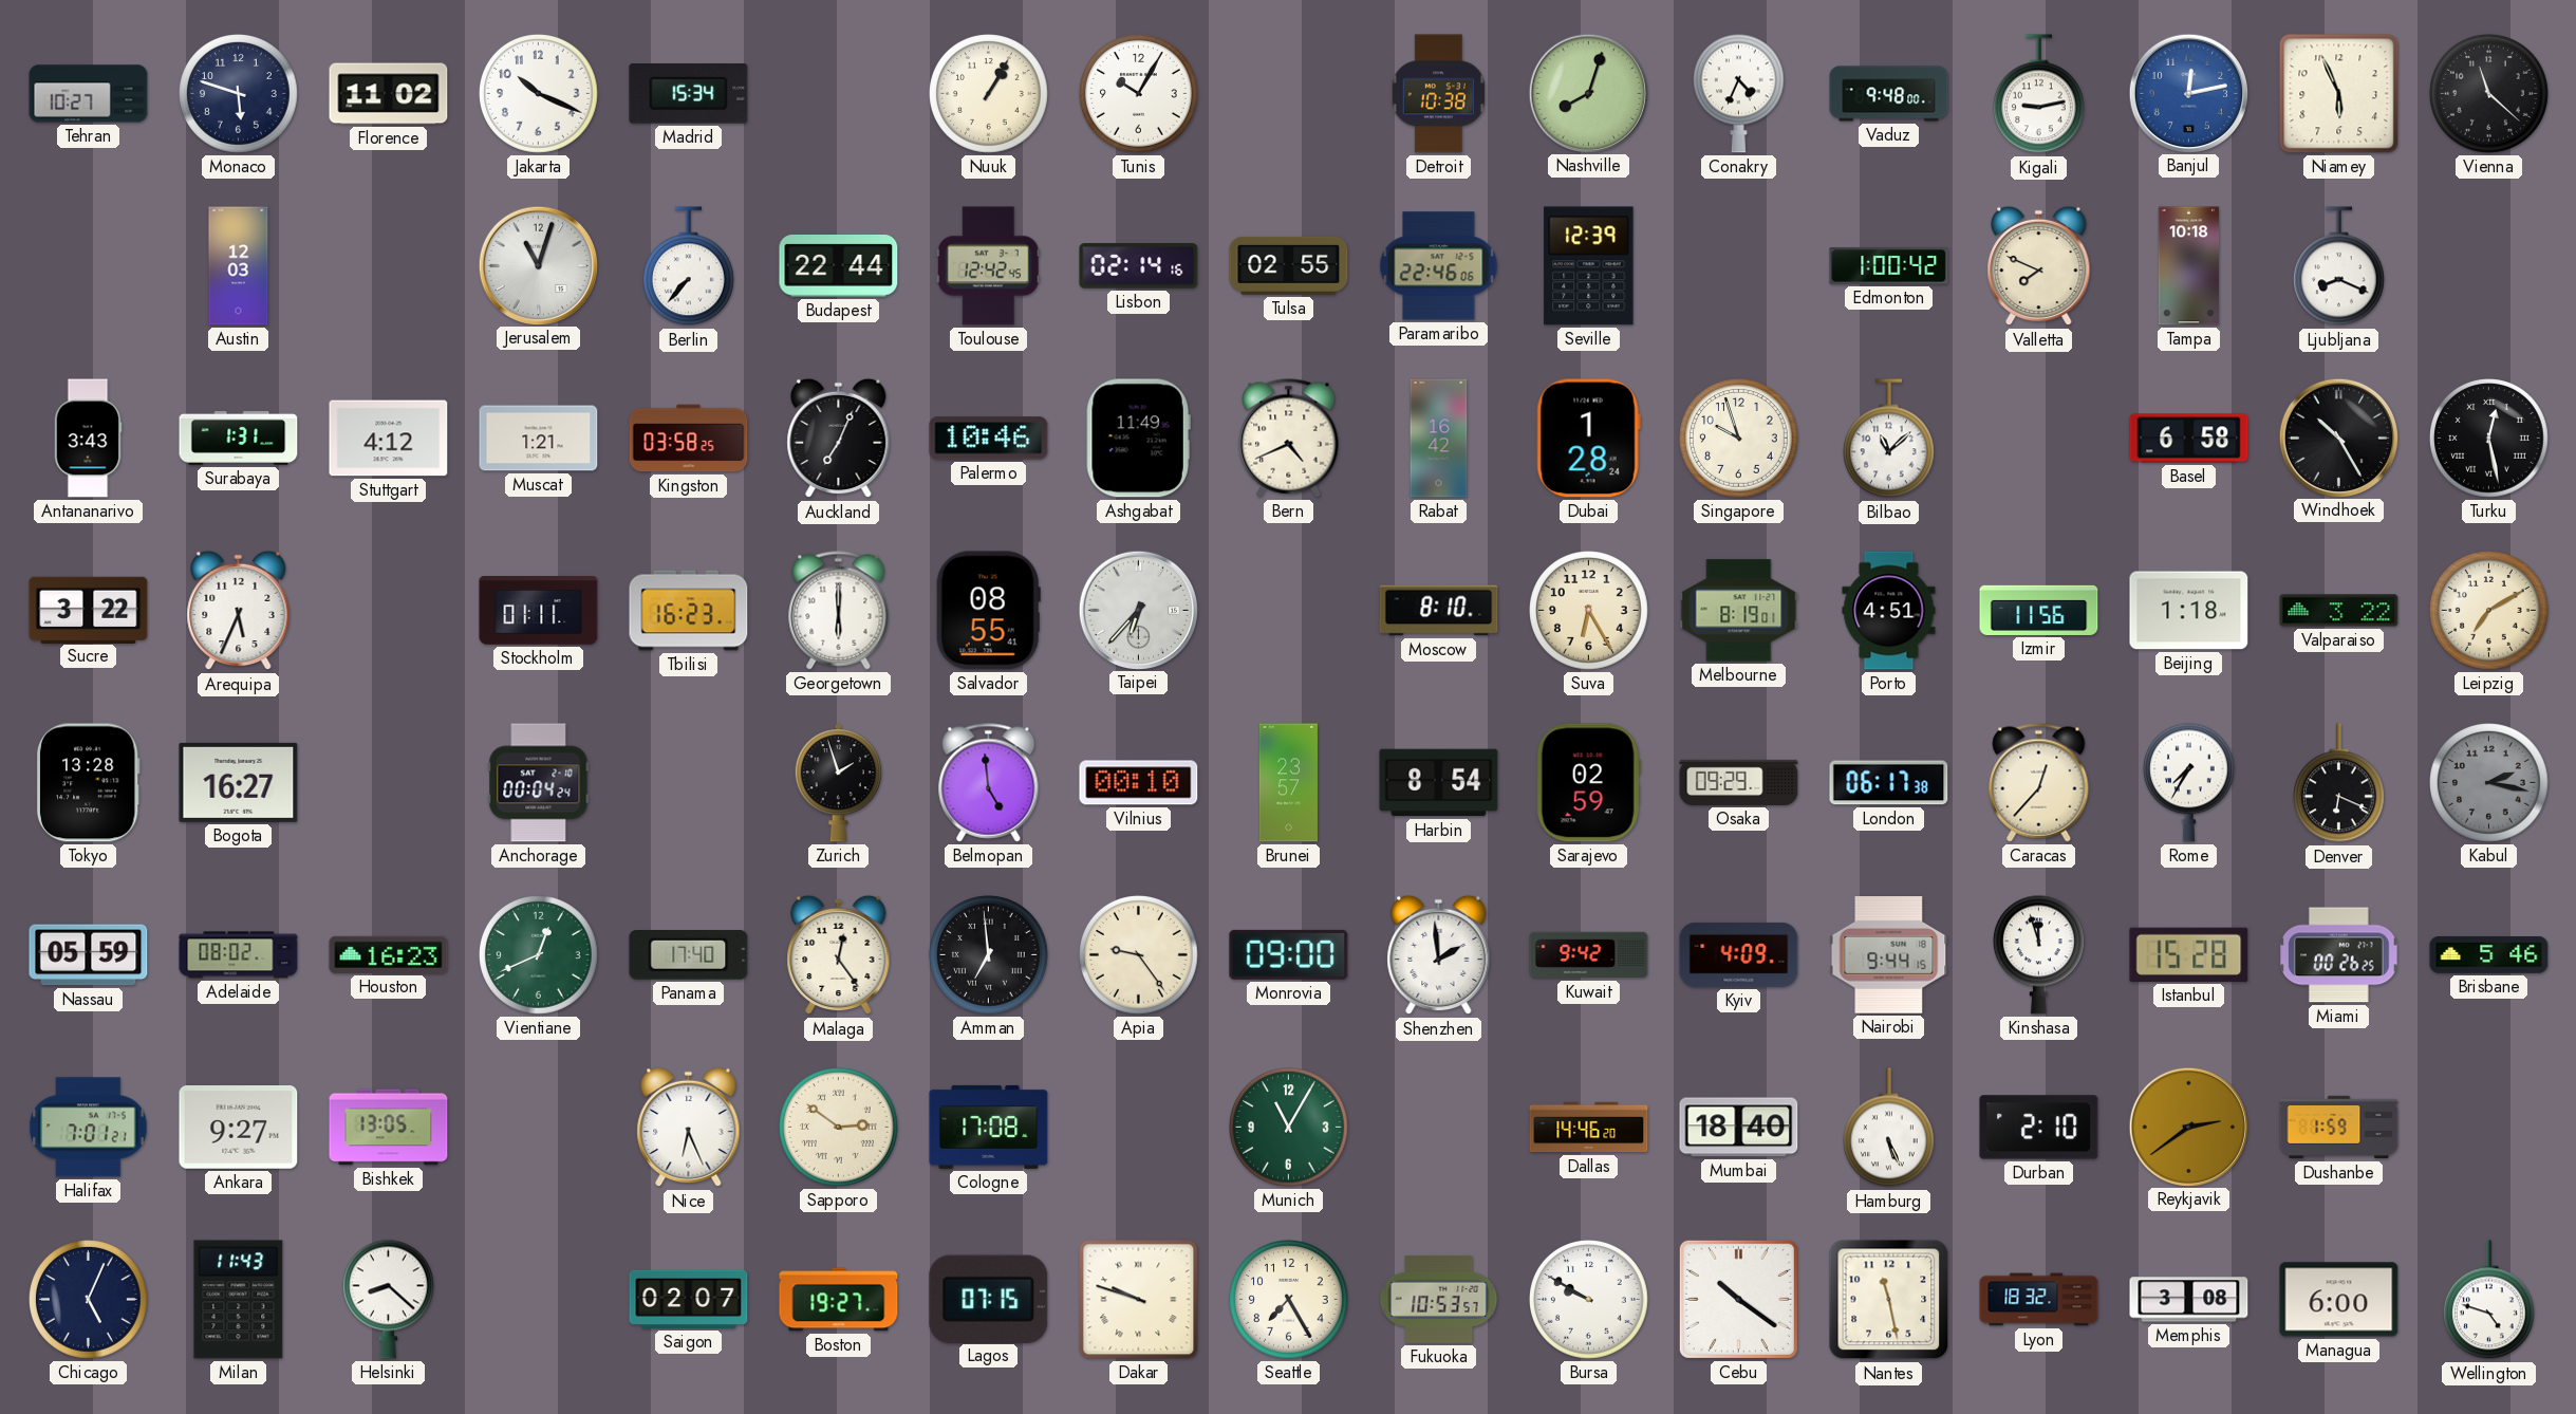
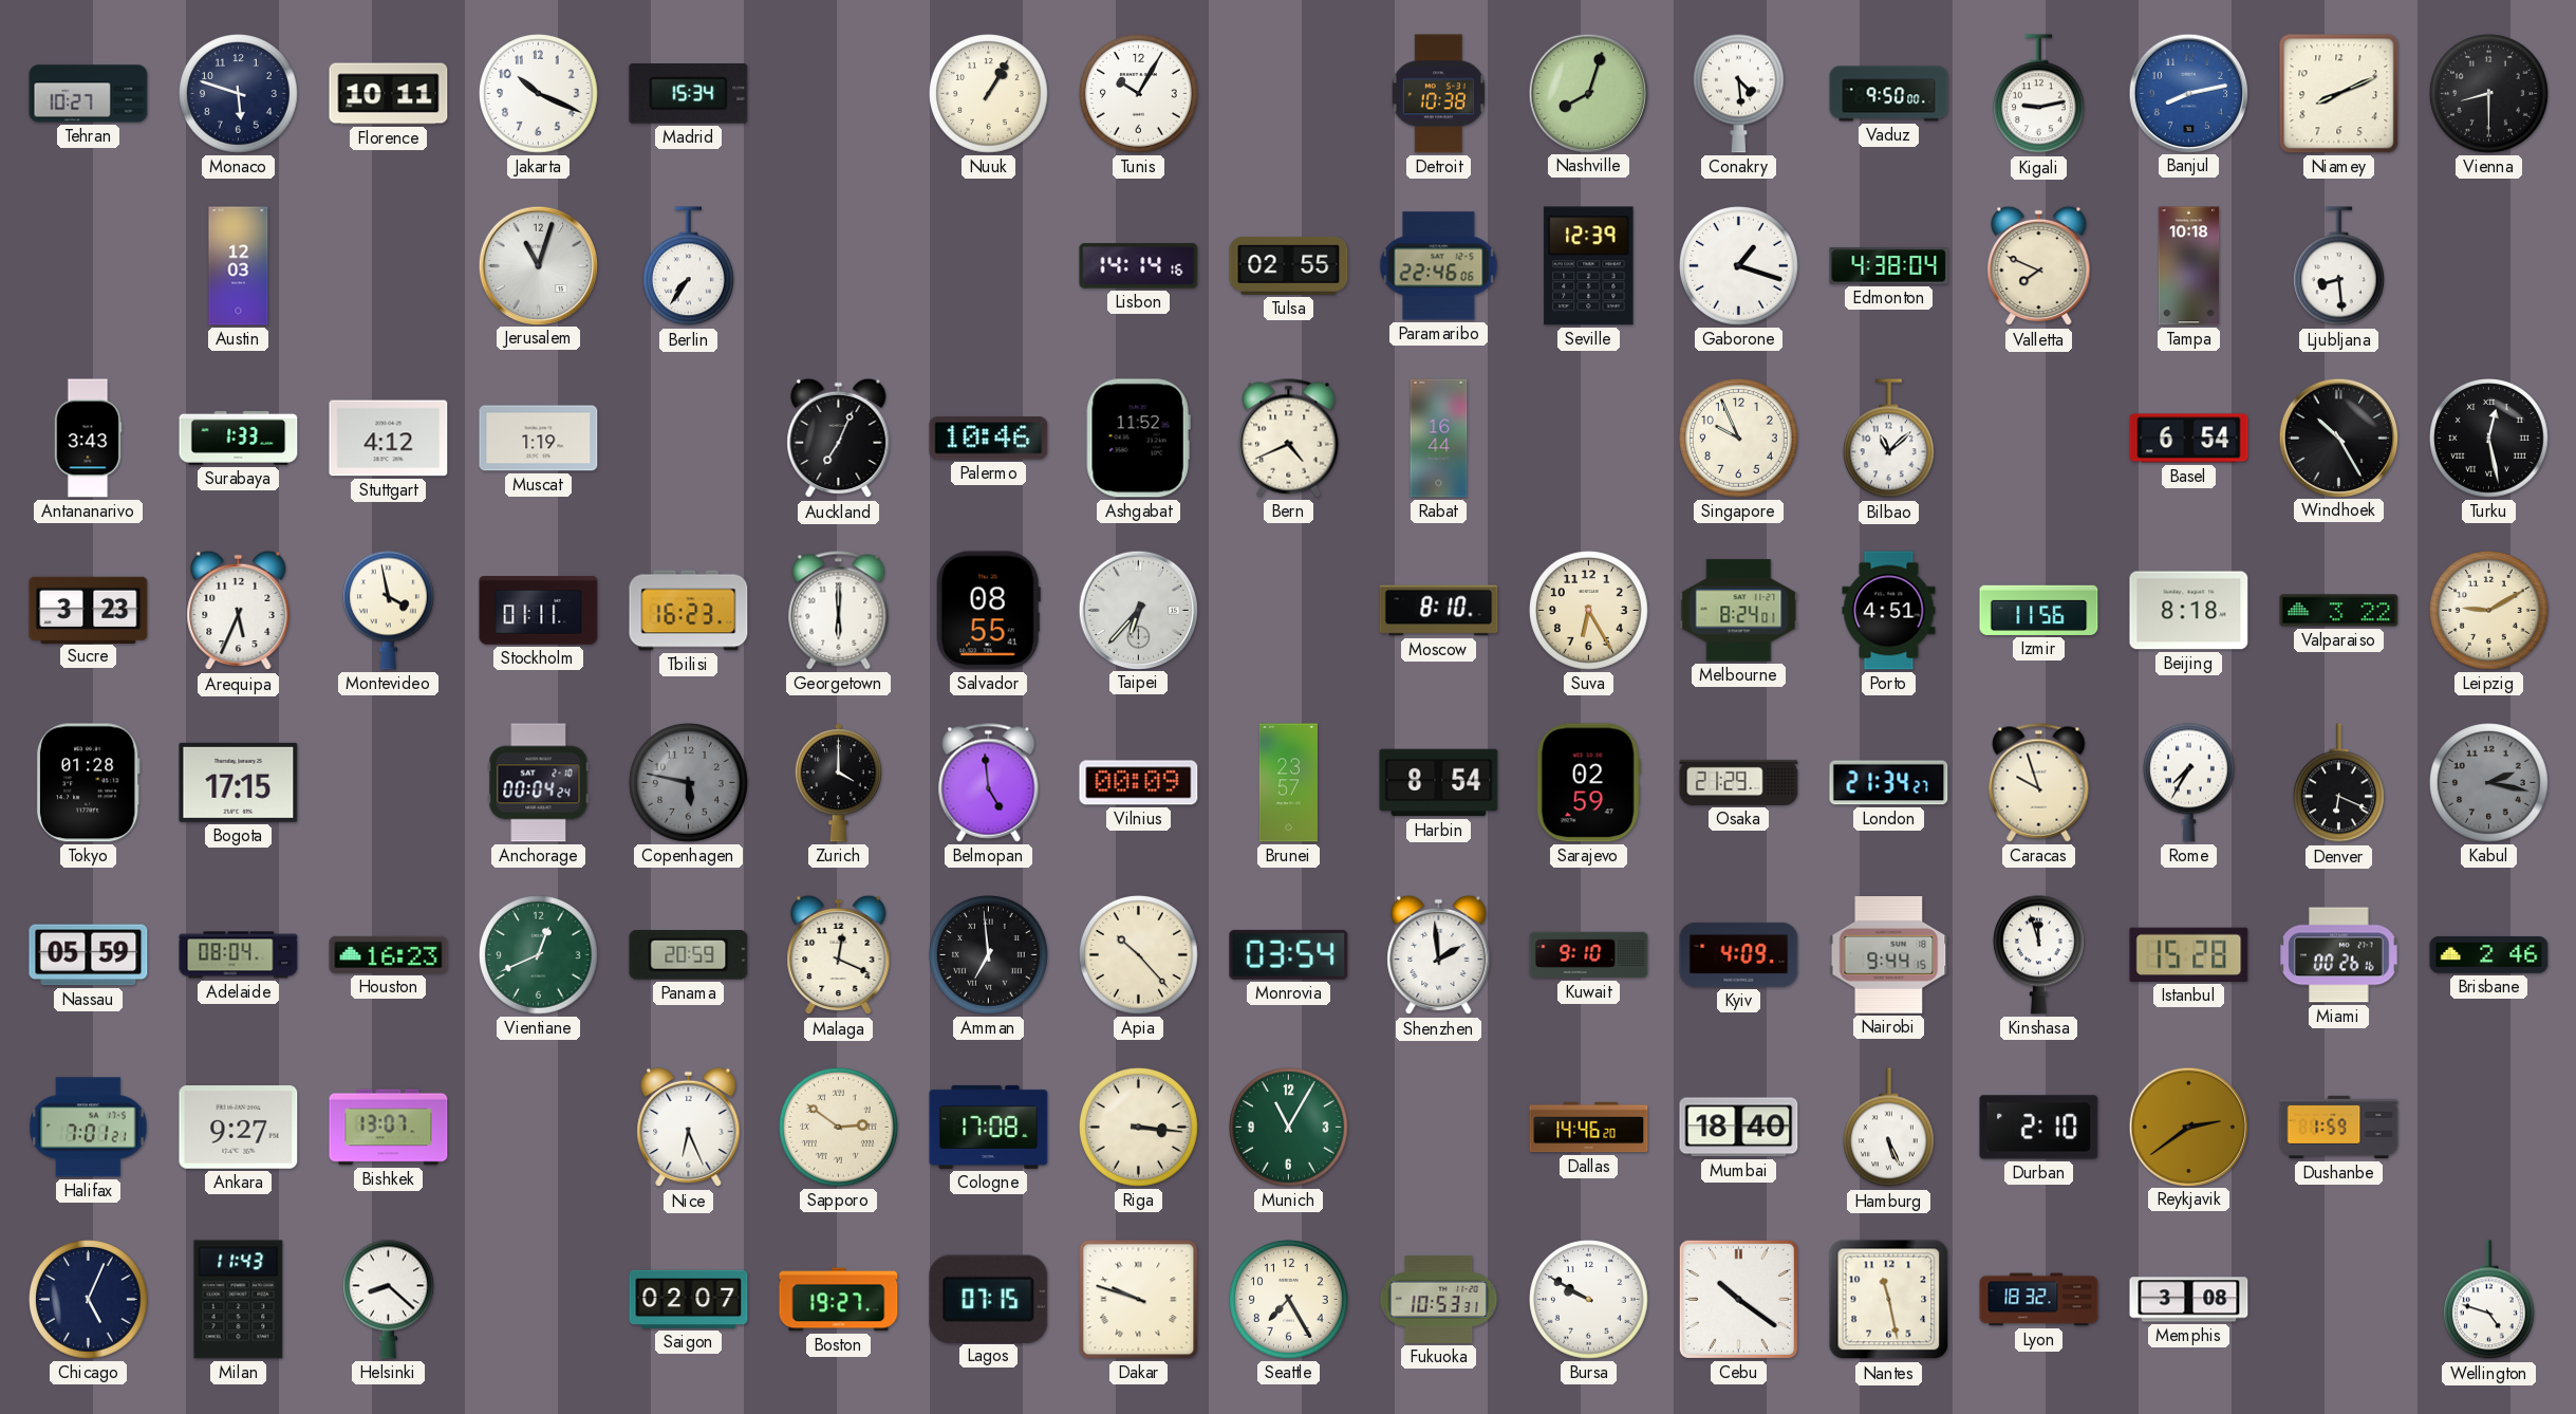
Florence: 11:02 -> 10:11
Conakry: 4:34 -> 4:29
Vaduz: 9:48 -> 9:50
Banjul: 12:13 -> 8:13
Niamey: 5:56 -> 8:11
Vienna: 11:22 -> 8:30
Berlin: 7:37 -> 7:36
Budapest: 22:44 -> none
Toulouse: 12:42 -> none
Lisbon: 02:14 -> 14:14
Gaborone: none -> 1:18
Edmonton: 1:00 -> 4:38
Ljubljana: 8:19 -> 8:29
Surabaya: 1:31 -> 1:33
Muscat: 1:21 -> 1:19
Kingston: 03:58 -> none
Ashgabat: 11:49 -> 11:52
Rabat: 16:42 -> 16:44
Dubai: 1:28 -> none
Singapore: 9:57 -> 9:56
Basel: 6:58 -> 6:54
Sucre: 3:22 -> 3:23
Montevideo: none -> 3:58
Melbourne: 8:19 -> 8:24
Beijing: 1:18 -> 8:18
Leipzig: 7:10 -> 9:10
Tokyo: 13:28 -> 01:28
Bogota: 16:27 -> 17:15
Copenhagen: none -> 5:47
Zurich: 1:57 -> 4:00
Vilnius: 00:10 -> 00:09
Osaka: 09:29 -> 21:29
London: 06:17 -> 21:34
Caracas: 12:37 -> 9:57
Adelaide: 08:02 -> 08:04
Panama: 17:40 -> 20:59
Malaga: 12:24 -> 12:19
Apia: 9:24 -> 10:23
Monrovia: 09:00 -> 03:54
Kuwait: 9:42 -> 9:10
Miami: 00:26:25 -> 00:26:16
Brisbane: 5:46 -> 2:46
Bishkek: 13:05 -> 13:07
Riga: none -> 3:16
Fukuoka: 10:53:57 -> 10:53:31
Managua: 6:00 -> none
